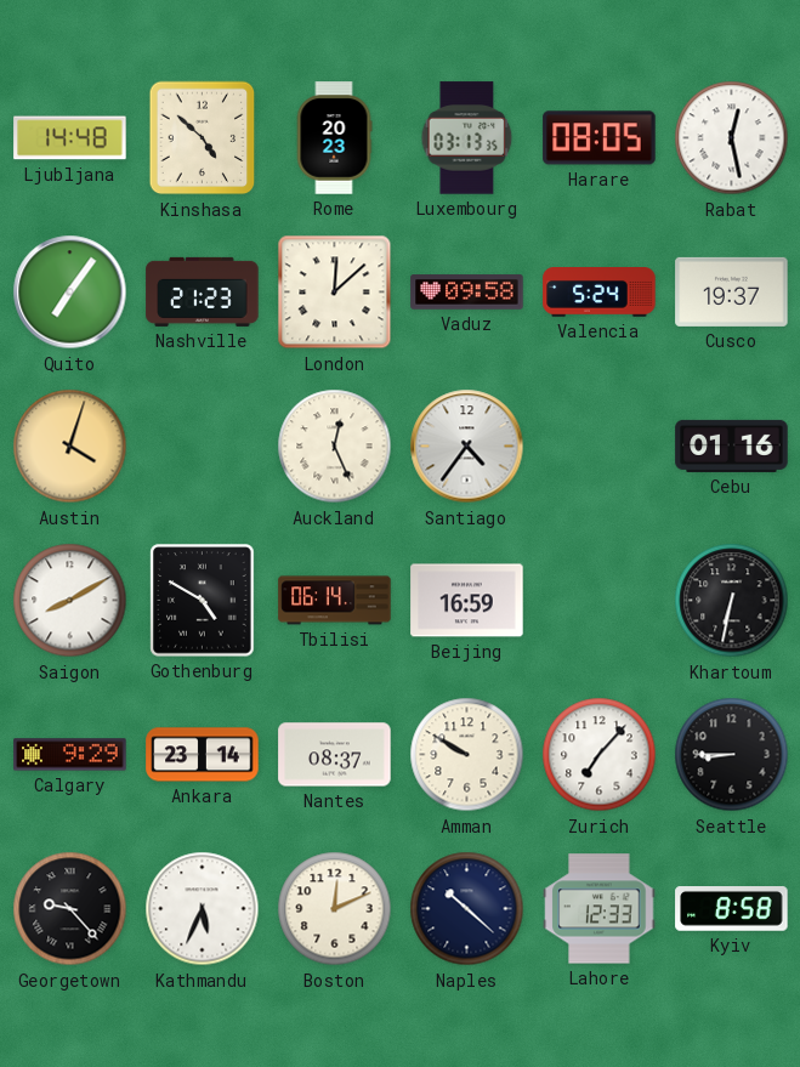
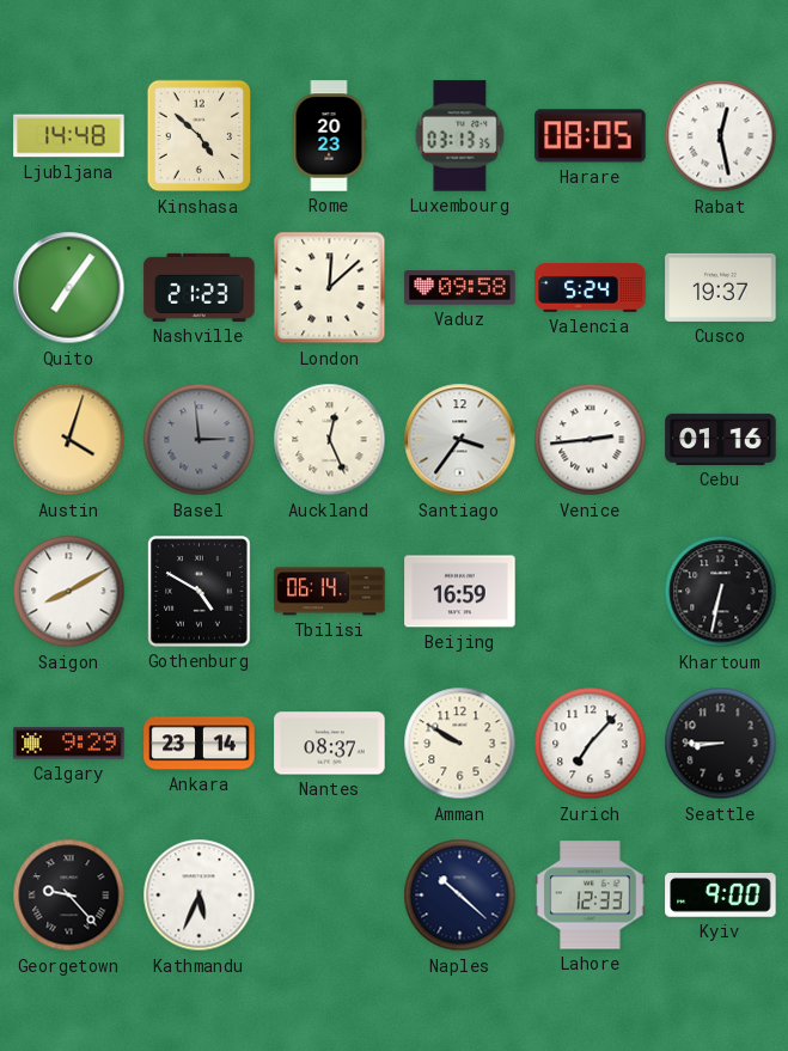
Basel: none -> 2:59
Santiago: 4:36 -> 3:36
Venice: none -> 2:44
Boston: 12:11 -> none
Kyiv: 8:58 -> 9:00
